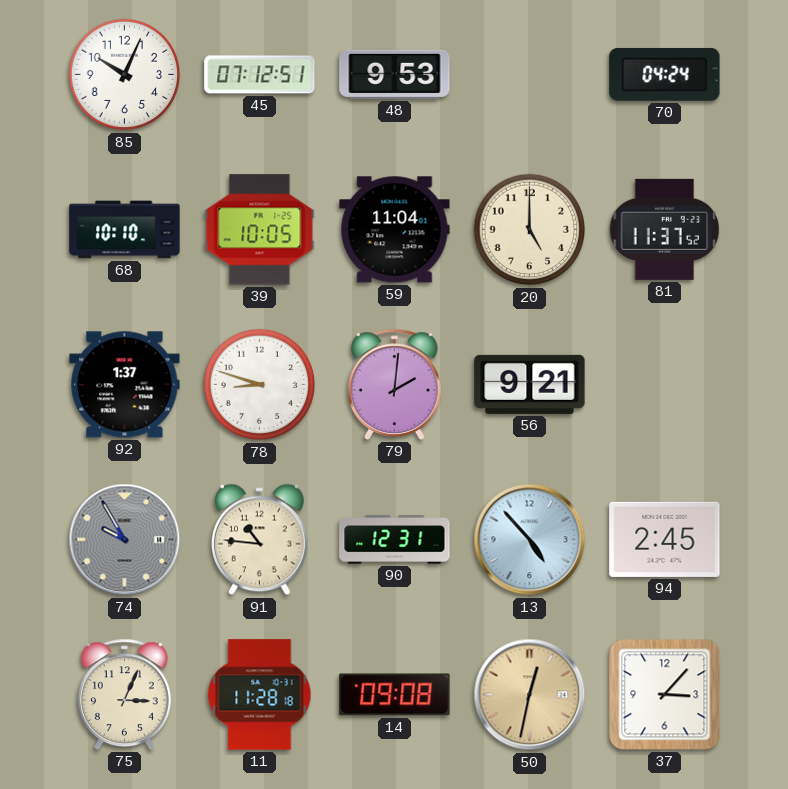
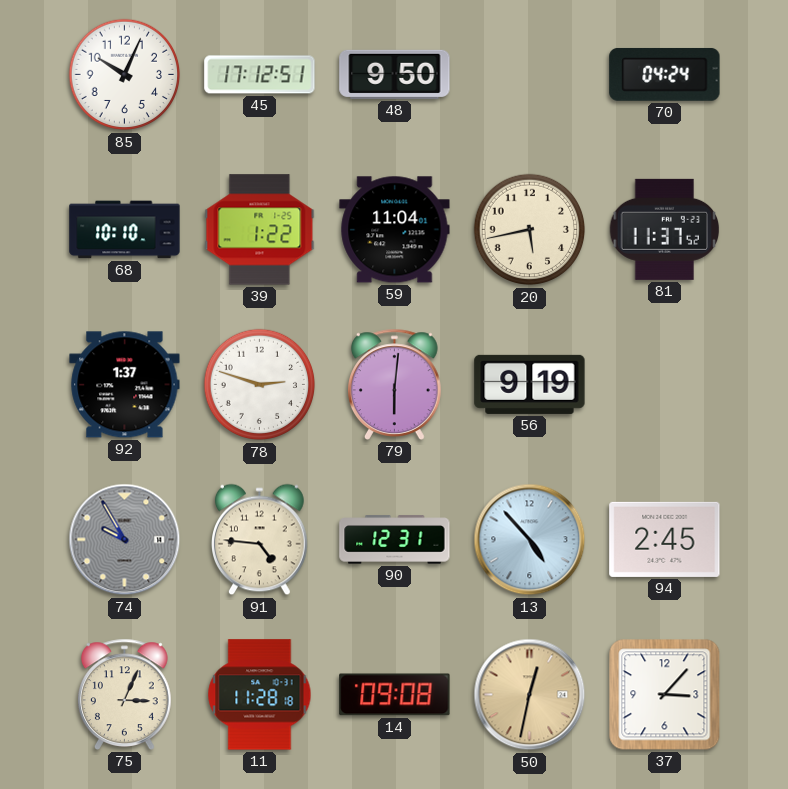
45: 07:12 -> 17:12
48: 9:53 -> 9:50
39: 10:05 -> 1:22
20: 5:00 -> 5:43
78: 8:48 -> 2:48
79: 2:01 -> 6:01
56: 9:21 -> 9:19
91: 10:46 -> 4:46
